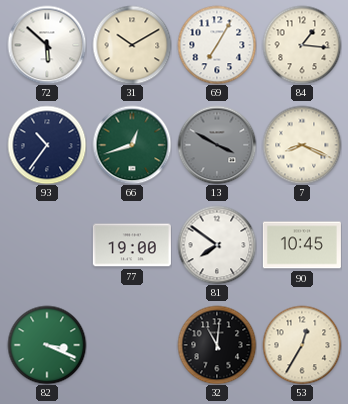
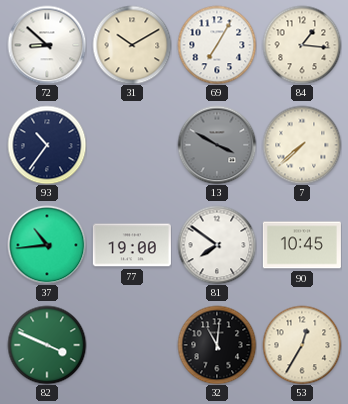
72: 5:52 -> 8:52
66: 12:42 -> none
7: 8:19 -> 7:38
37: none -> 10:44
82: 3:19 -> 3:49
